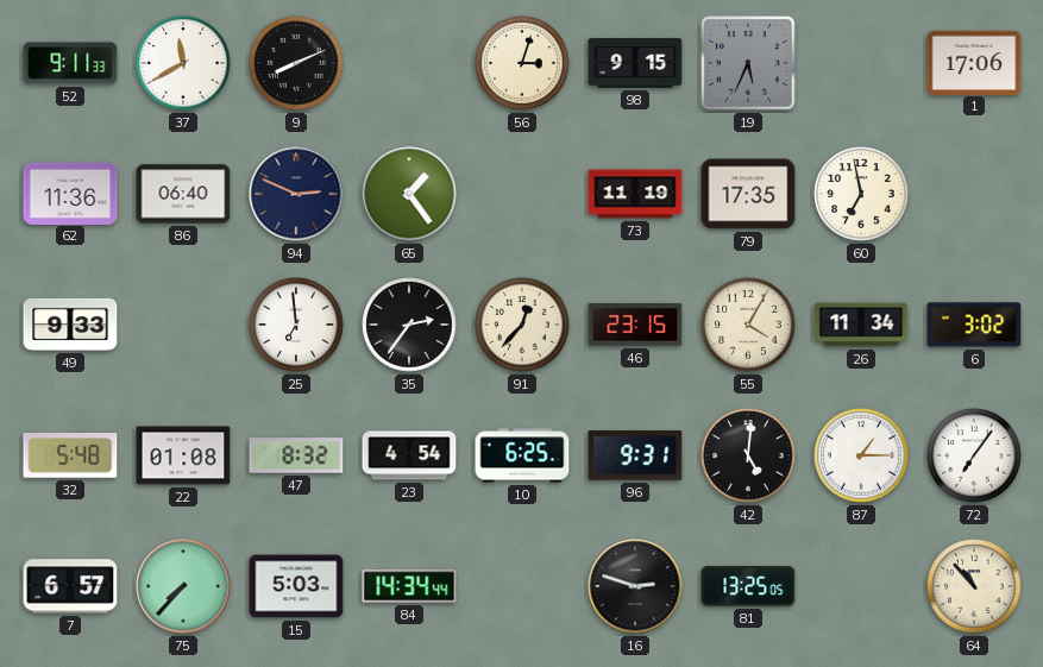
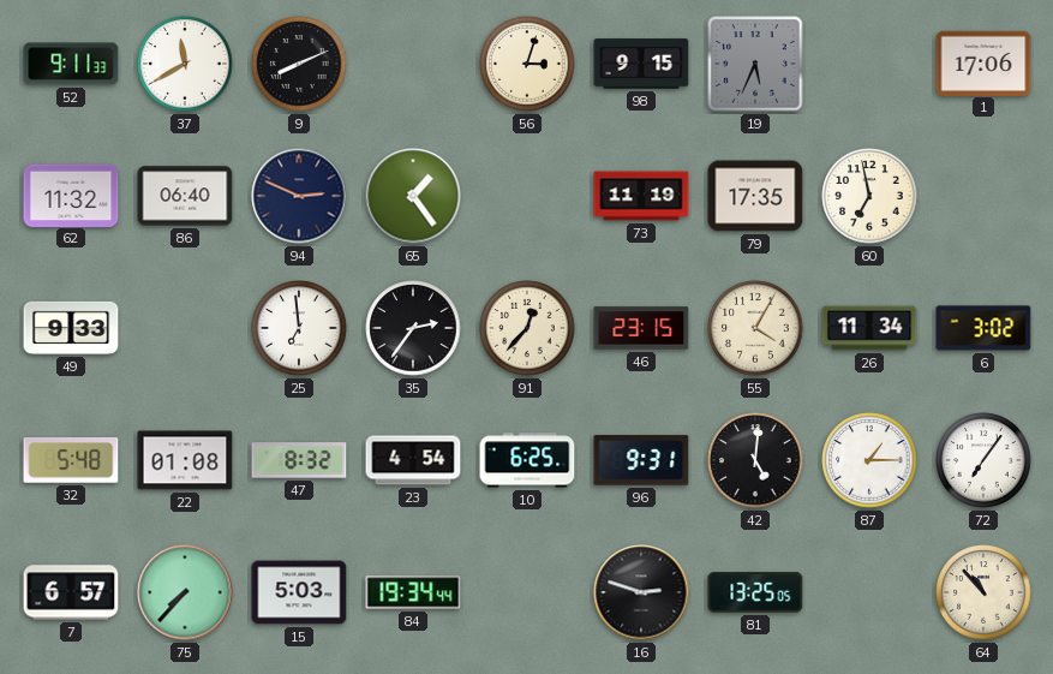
62: 11:36 -> 11:32
84: 14:34 -> 19:34
